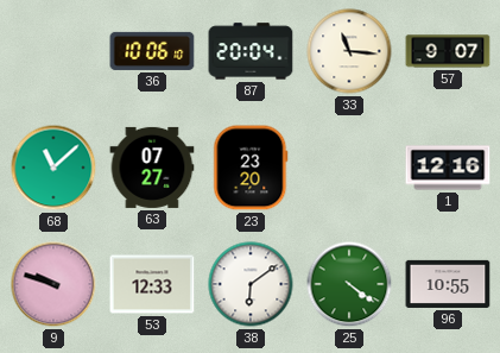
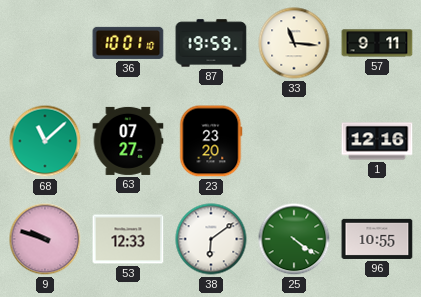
36: 10:06 -> 10:01
87: 20:04 -> 19:59
57: 9:07 -> 9:11
